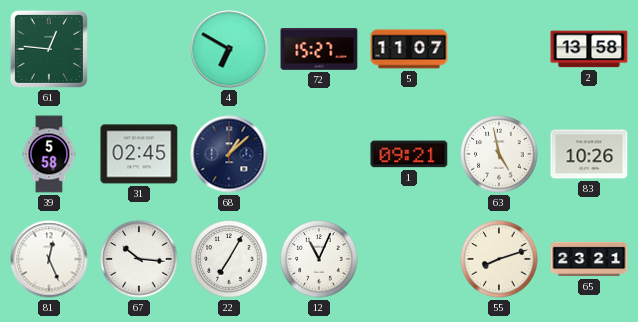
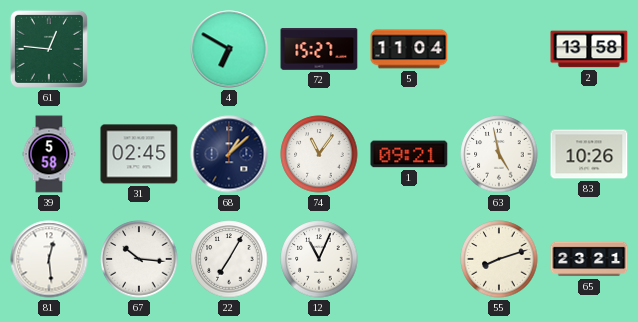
5: 11:07 -> 11:04
74: none -> 11:06
81: 12:26 -> 12:29
